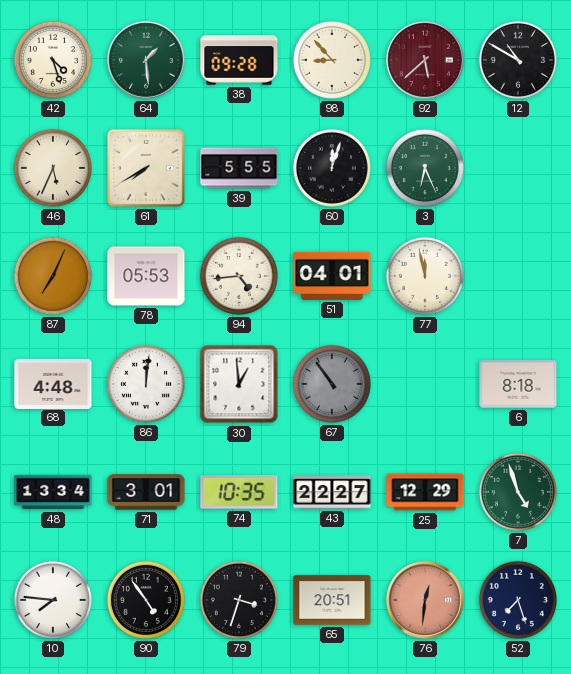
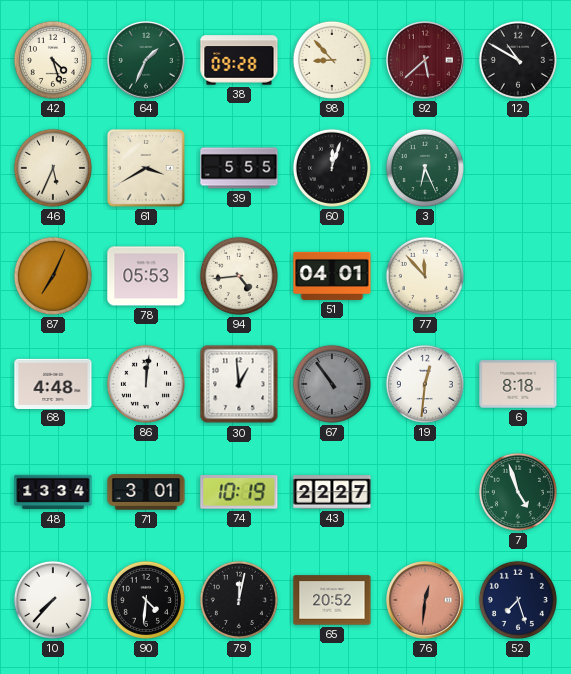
64: 1:29 -> 1:34
61: 7:40 -> 3:40
77: 11:58 -> 11:53
19: none -> 12:31
74: 10:35 -> 10:19
25: 12:29 -> none
10: 7:46 -> 7:37
90: 4:54 -> 4:31
79: 3:33 -> 12:02
65: 20:51 -> 20:52
